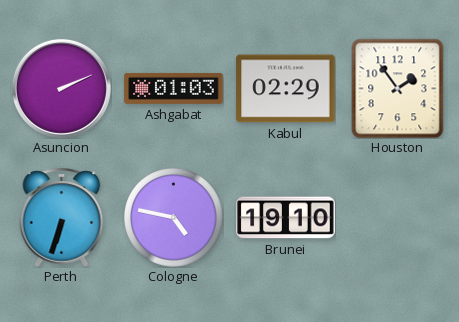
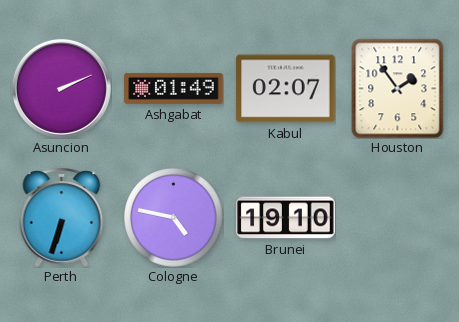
Ashgabat: 01:03 -> 01:49
Kabul: 02:29 -> 02:07
